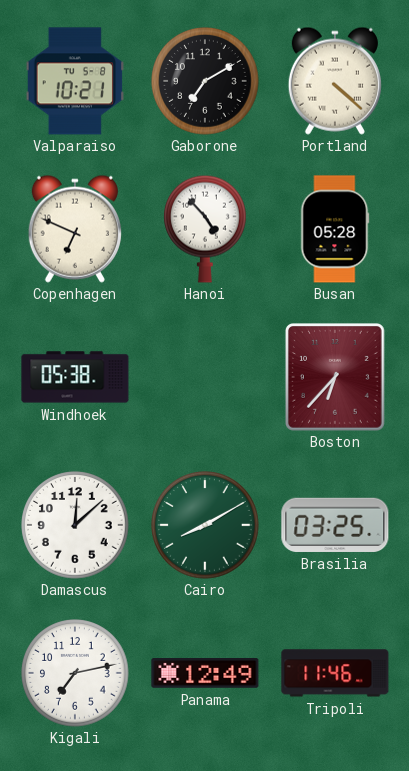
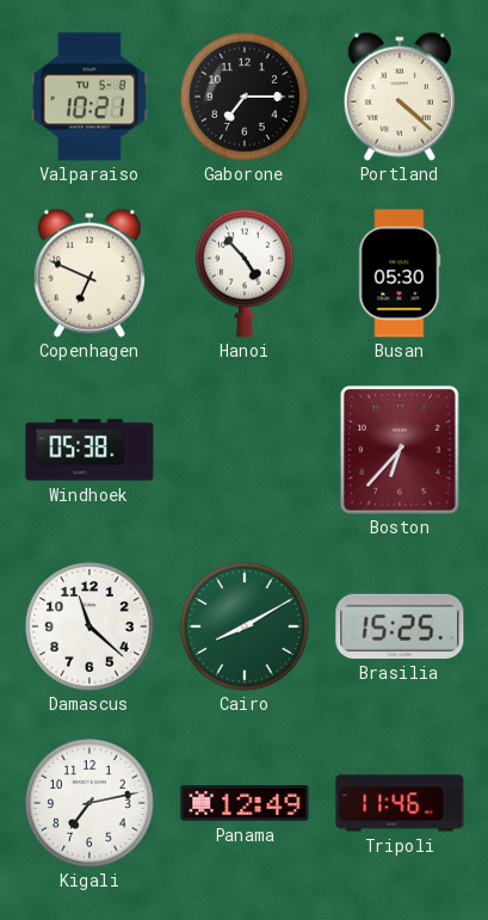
Gaborone: 7:10 -> 7:15
Busan: 05:28 -> 05:30
Damascus: 12:08 -> 11:22
Brasilia: 03:25 -> 15:25
